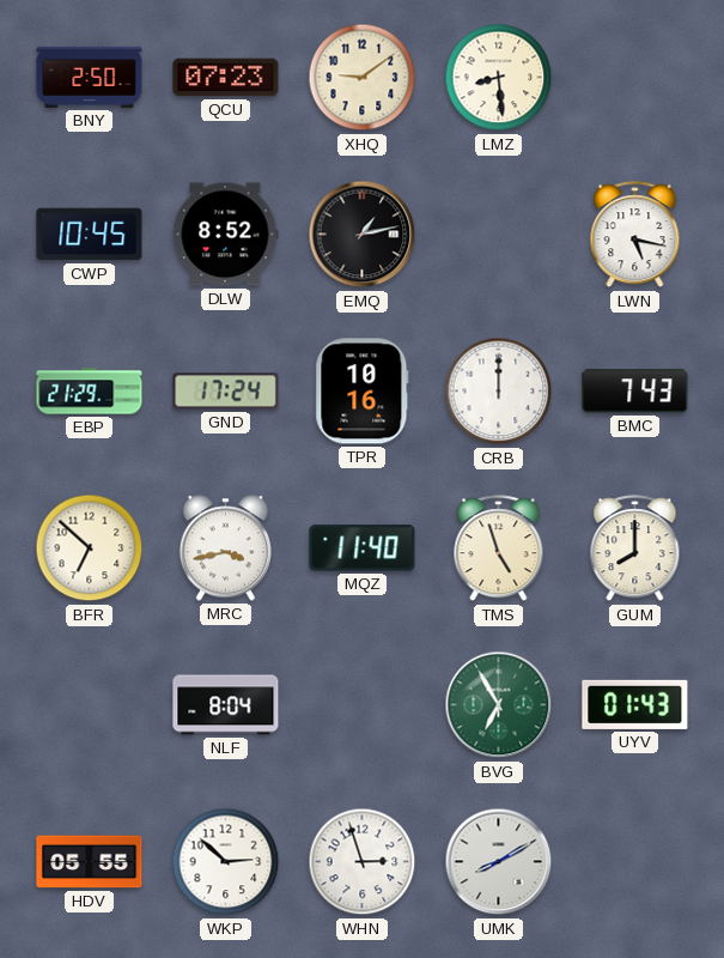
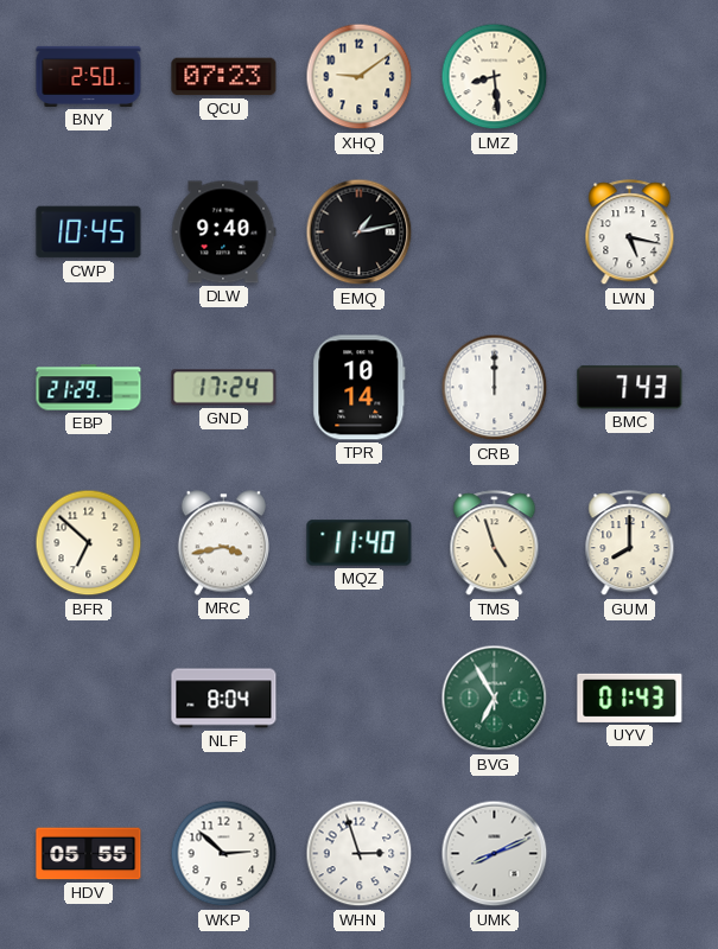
DLW: 8:52 -> 9:40
TPR: 10:16 -> 10:14
UMK: 8:10 -> 8:11
